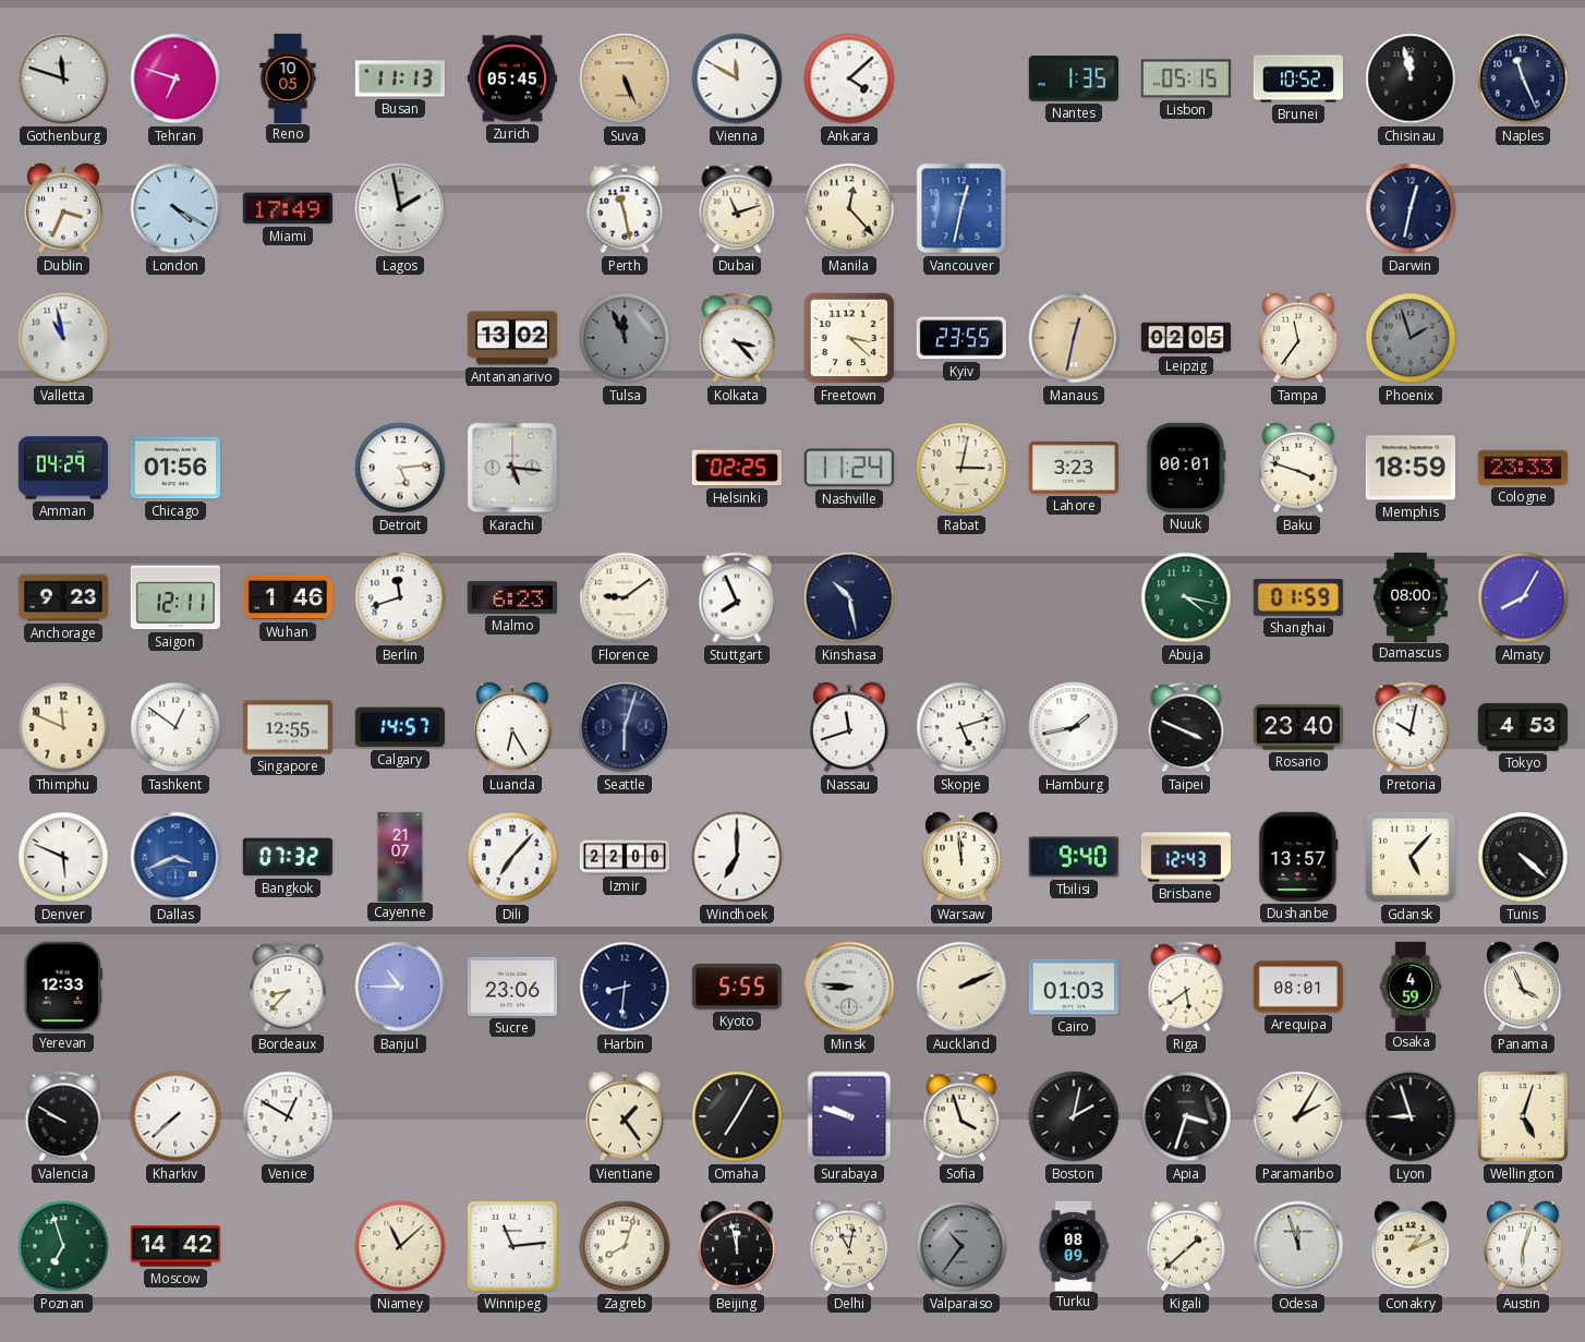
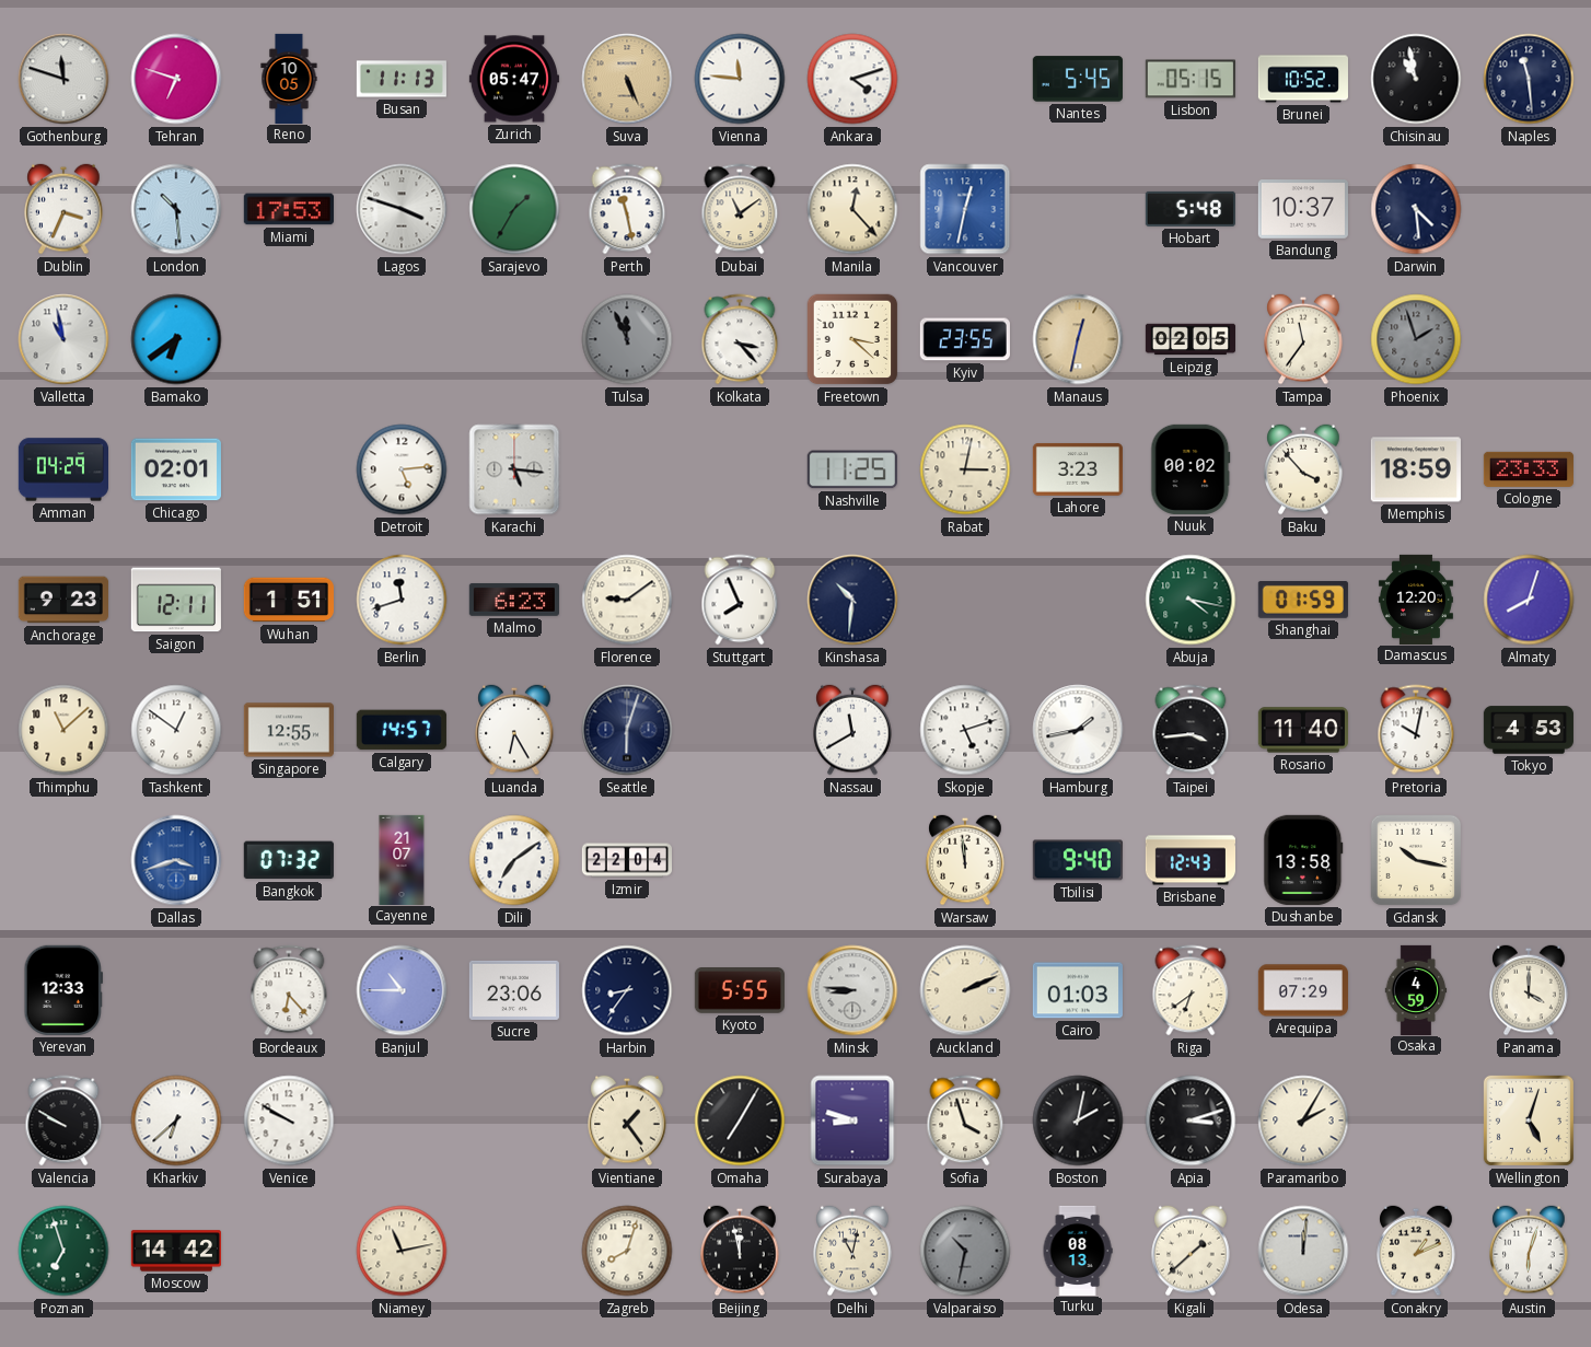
Zurich: 05:45 -> 05:47
Vienna: 11:50 -> 11:46
Ankara: 4:08 -> 4:12
Nantes: 1:35 -> 5:45
Chisinau: 11:58 -> 10:58
Naples: 11:26 -> 11:29
London: 4:20 -> 10:29
Miami: 17:49 -> 17:53
Lagos: 1:58 -> 3:48
Sarajevo: none -> 1:35
Dubai: 11:12 -> 11:09
Hobart: none -> 5:48
Bandung: none -> 10:37
Darwin: 12:32 -> 4:29
Bamako: none -> 6:39
Antananarivo: 13:02 -> none
Chicago: 01:56 -> 02:01
Helsinki: 02:25 -> none
Nashville: 11:24 -> 11:25
Nuuk: 00:01 -> 00:02
Baku: 3:48 -> 3:53
Wuhan: 1:46 -> 1:51
Kinshasa: 10:28 -> 10:31
Damascus: 08:00 -> 12:20
Almaty: 8:05 -> 8:03
Thimphu: 11:49 -> 11:08
Nassau: 11:42 -> 11:40
Taipei: 3:49 -> 3:44
Rosario: 23:40 -> 11:40
Denver: 5:49 -> none
Dallas: 3:41 -> 3:42
Dili: 7:07 -> 7:09
Izmir: 22:00 -> 22:04
Windhoek: 7:00 -> none
Dushanbe: 13:57 -> 13:58
Gdansk: 5:07 -> 10:17
Tunis: 4:22 -> none
Bordeaux: 8:37 -> 6:23
Harbin: 8:31 -> 8:36
Riga: 5:39 -> 6:39
Arequipa: 08:01 -> 07:29
Panama: 3:56 -> 4:00
Kharkiv: 7:38 -> 6:38
Venice: 12:50 -> 9:50
Surabaya: 9:48 -> 8:48
Apia: 3:33 -> 3:12
Lyon: 8:57 -> none
Niamey: 11:08 -> 11:13
Winnipeg: 11:14 -> none
Valparaiso: 10:36 -> 10:32
Turku: 08:09 -> 08:13
Odesa: 11:57 -> 12:01
